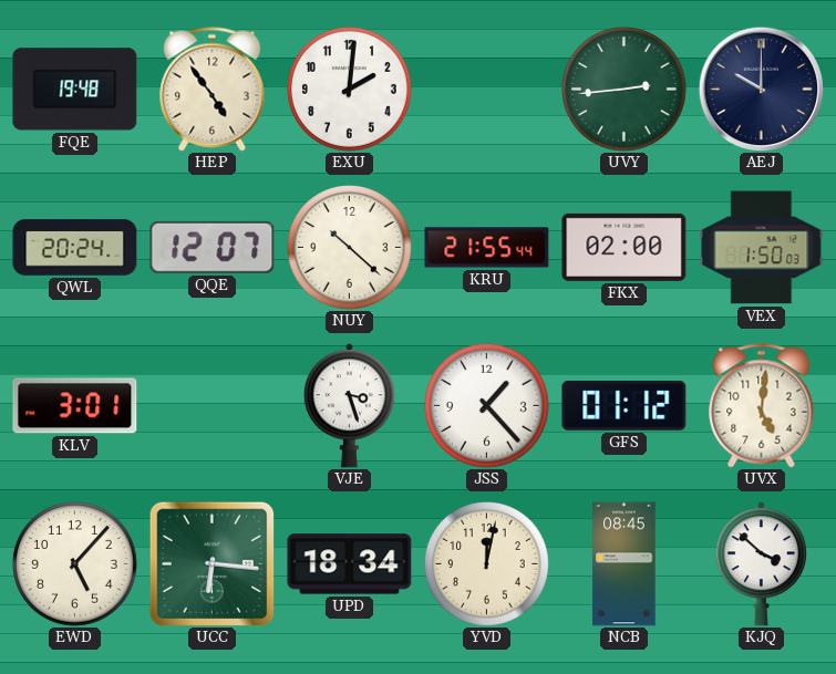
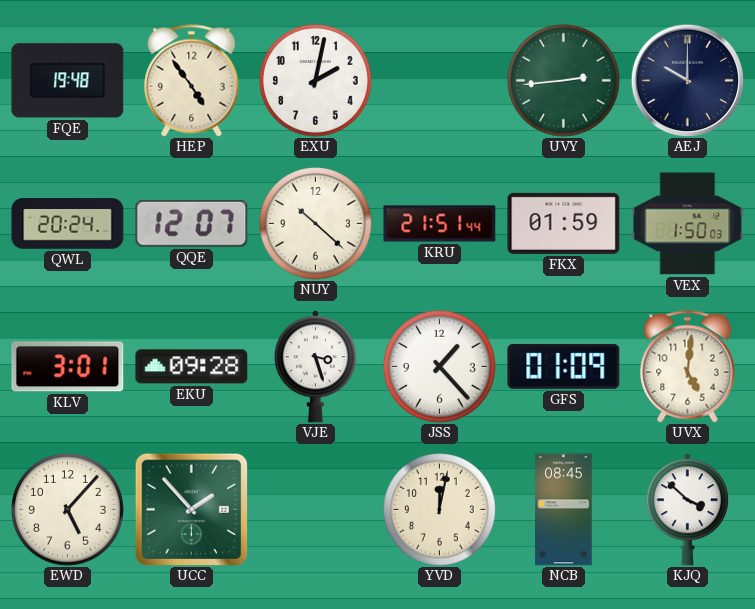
EXU: 2:01 -> 2:02
KRU: 21:55 -> 21:51
FKX: 02:00 -> 01:59
EKU: none -> 09:28
GFS: 01:12 -> 01:09
UCC: 6:16 -> 1:53
UPD: 18:34 -> none
